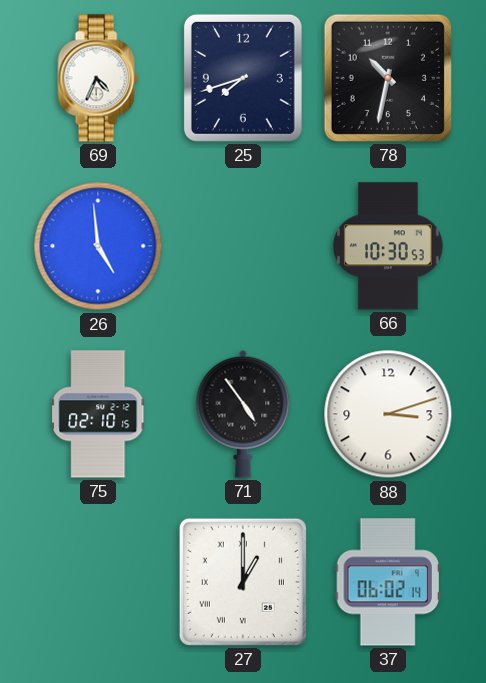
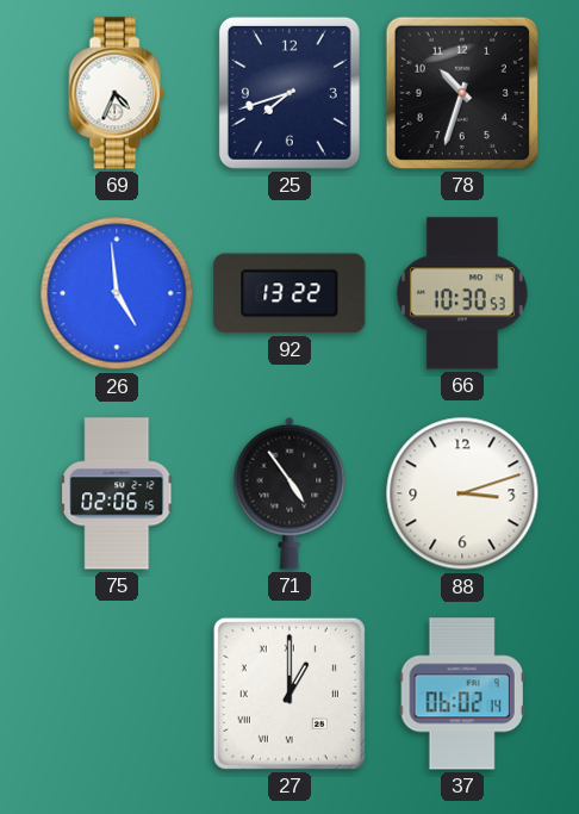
78: 10:32 -> 10:33
92: none -> 13:22
75: 02:10 -> 02:06
